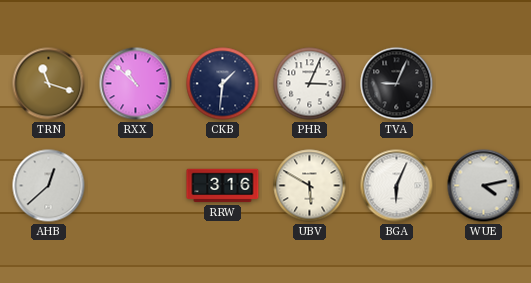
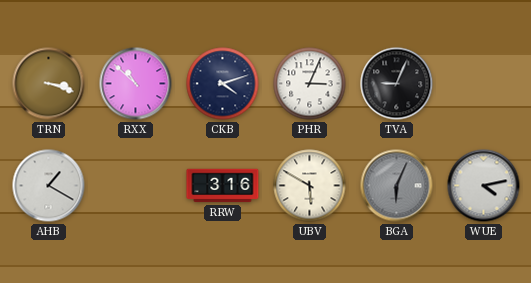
TRN: 11:18 -> 3:18
CKB: 1:31 -> 4:12
AHB: 12:38 -> 1:20
BGA dial: white -> grey
